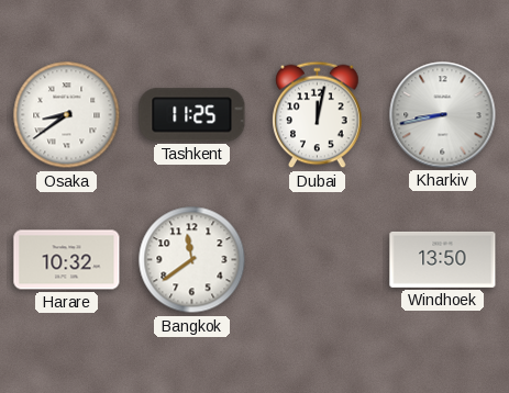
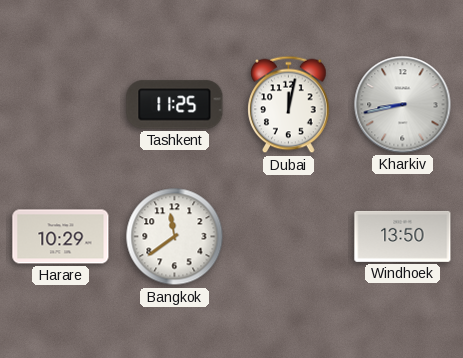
Osaka: 8:39 -> none
Harare: 10:32 -> 10:29
